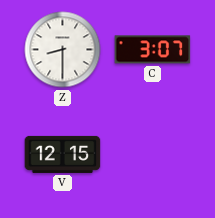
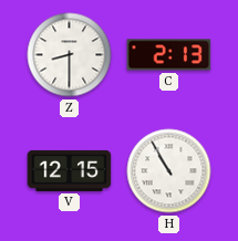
C: 3:07 -> 2:13
H: none -> 10:55
